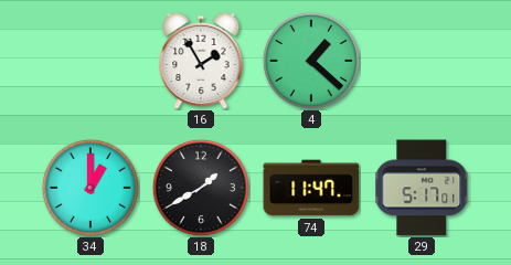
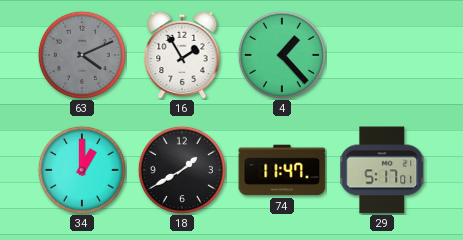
63: none -> 4:11
4: 1:22 -> 1:23
